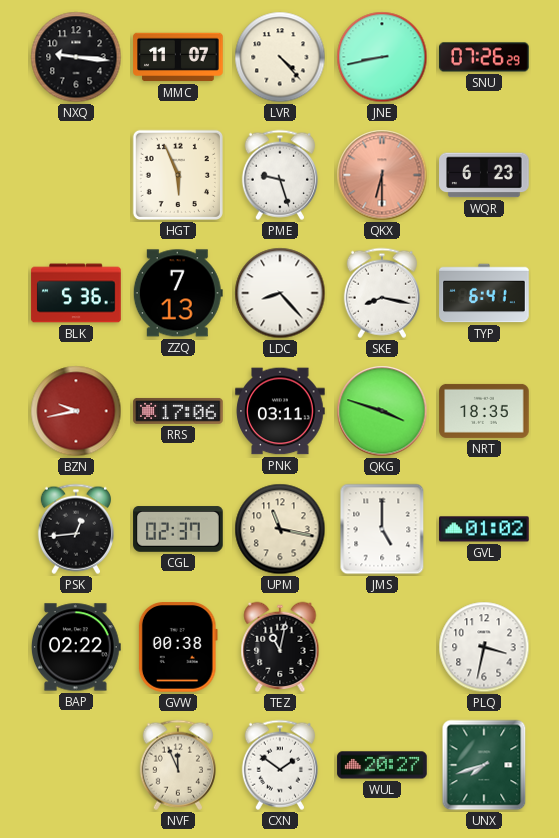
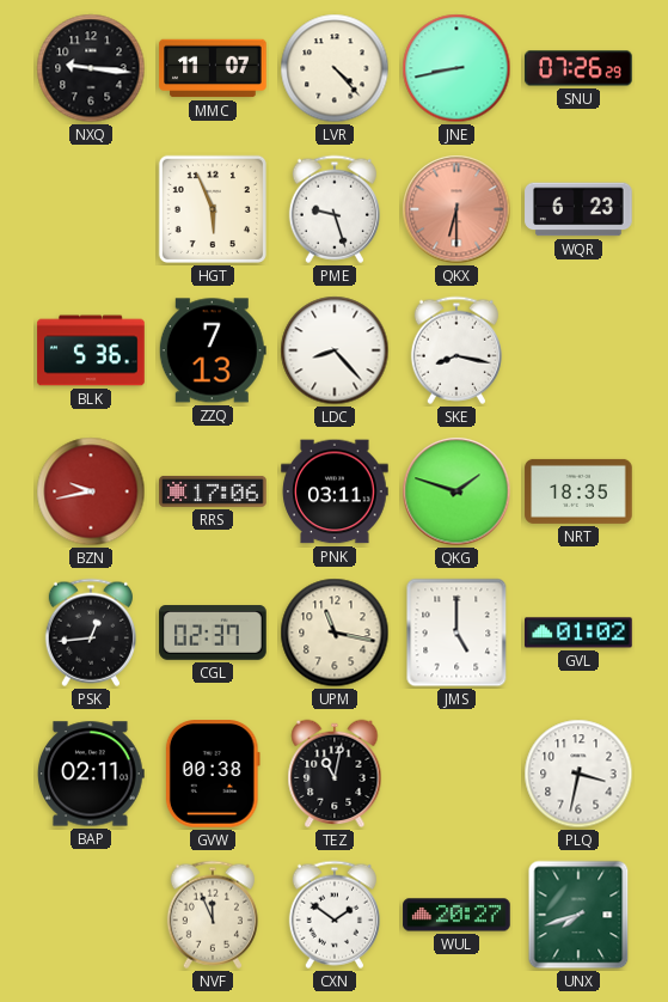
TYP: 6:41 -> none
QKG: 3:48 -> 1:48
BAP: 02:22 -> 02:11
